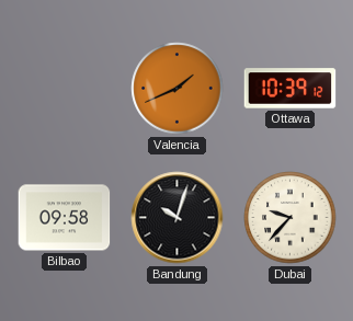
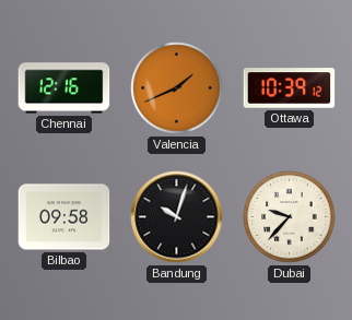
Chennai: none -> 12:16
